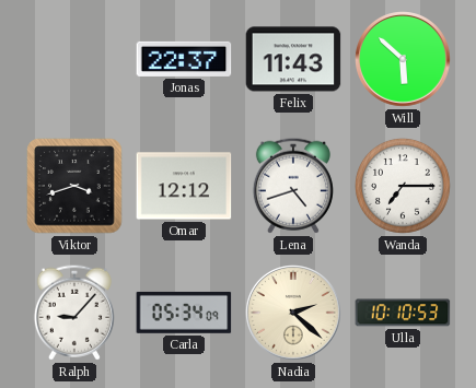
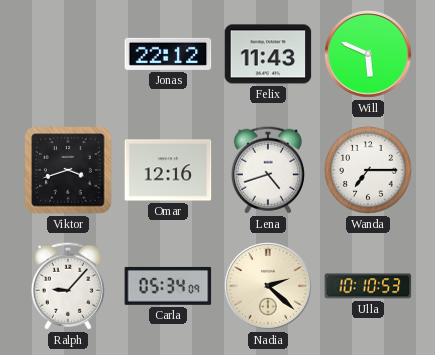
Jonas: 22:37 -> 22:12
Will: 5:52 -> 5:49
Omar: 12:12 -> 12:16
